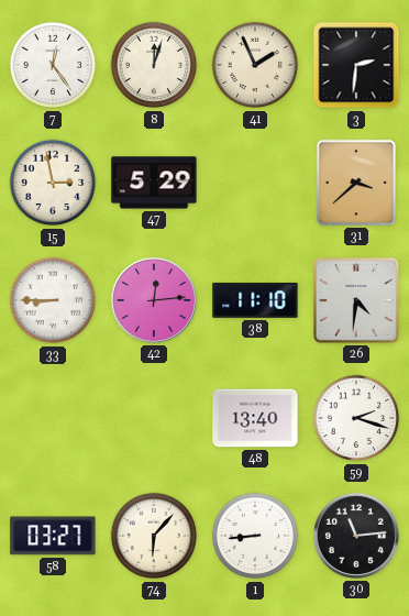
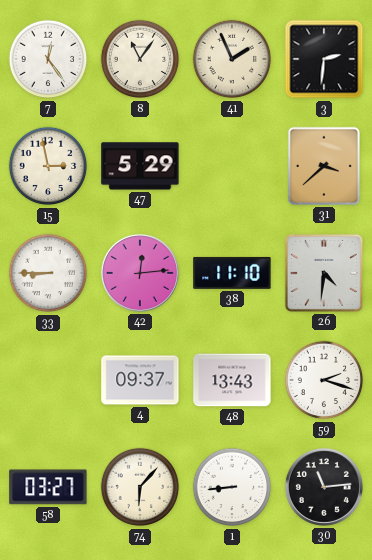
8: 12:03 -> 11:06
4: none -> 09:37
48: 13:40 -> 13:43
